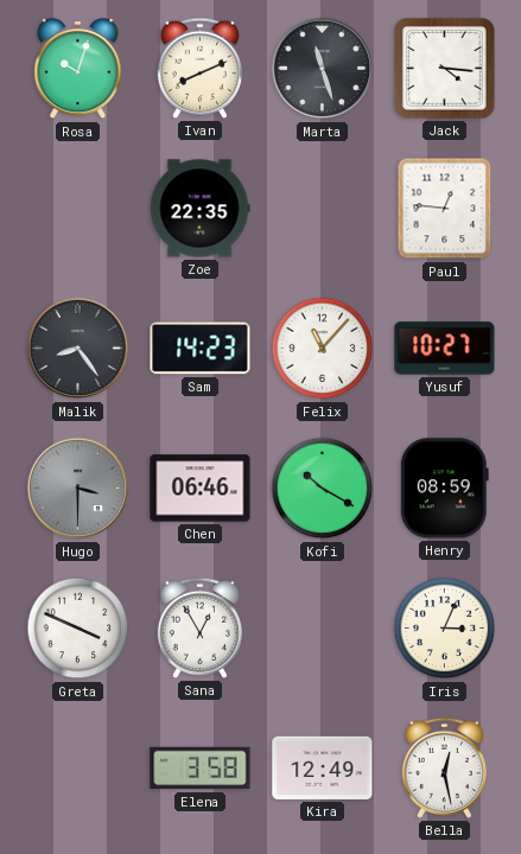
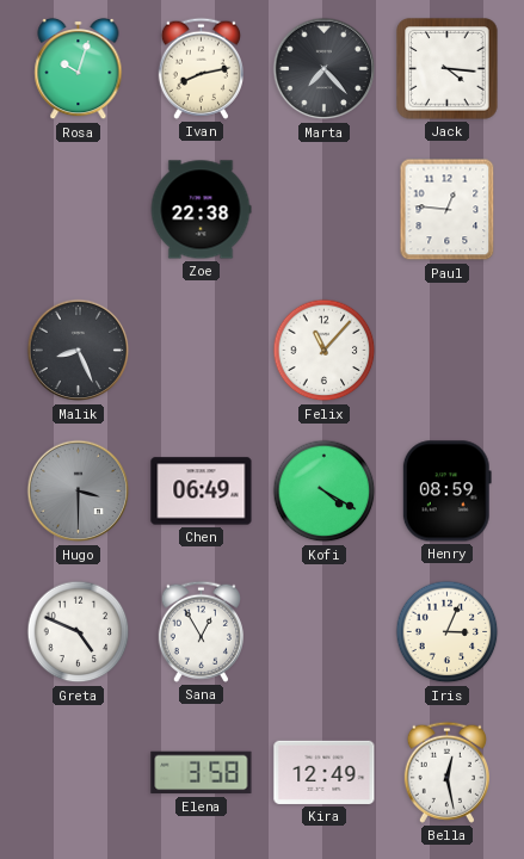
Ivan: 8:11 -> 8:13
Marta: 11:27 -> 7:23
Zoe: 22:35 -> 22:38
Malik: 8:24 -> 8:26
Sam: 14:23 -> none
Yusuf: 10:27 -> none
Chen: 06:46 -> 06:49
Kofi: 10:20 -> 4:20
Greta: 3:49 -> 4:49
